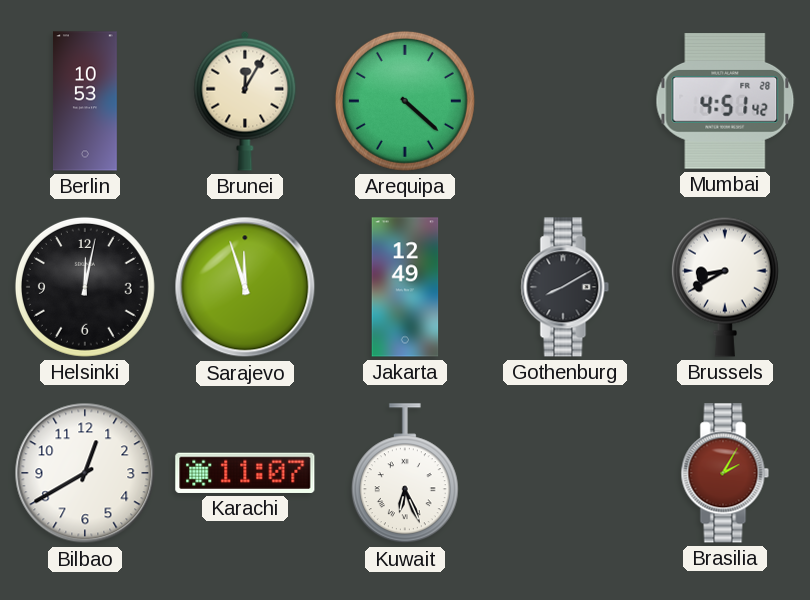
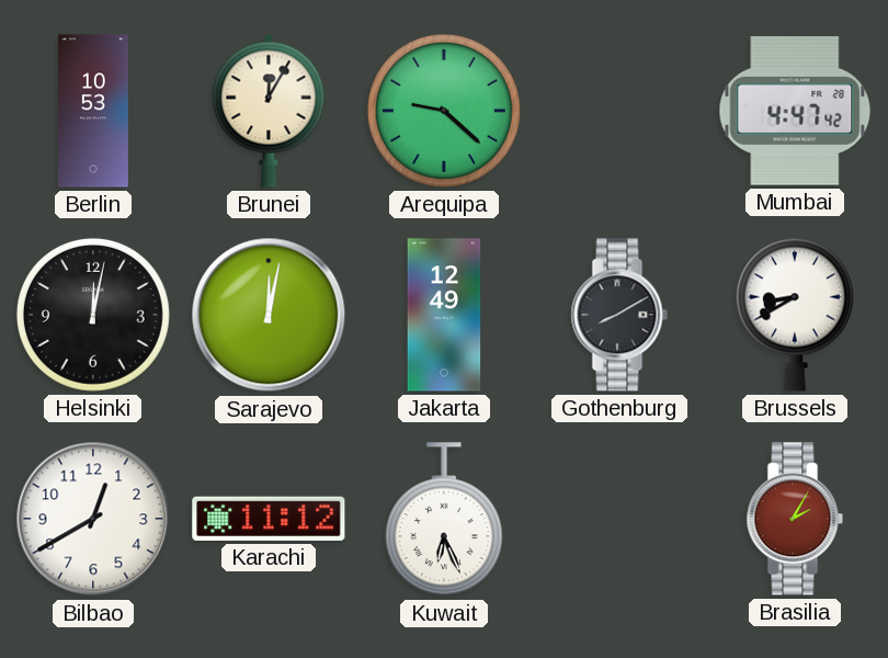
Arequipa: 4:22 -> 9:22
Mumbai: 4:51 -> 4:47
Sarajevo: 11:57 -> 12:02
Karachi: 11:07 -> 11:12
